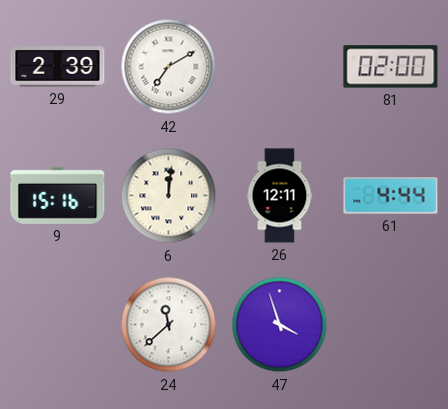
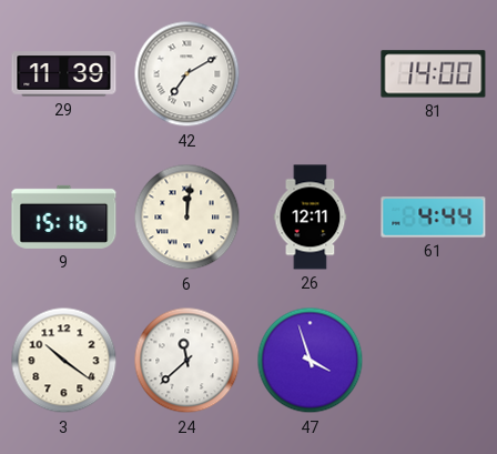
29: 2:39 -> 11:39
81: 02:00 -> 14:00
3: none -> 10:21
